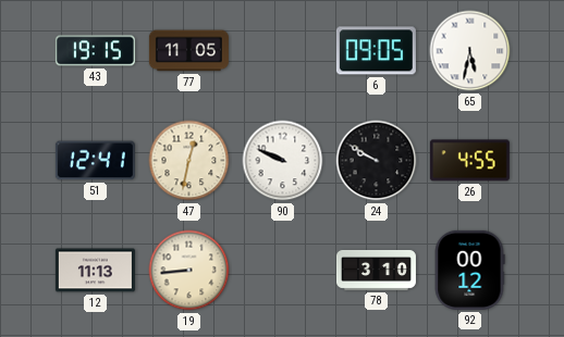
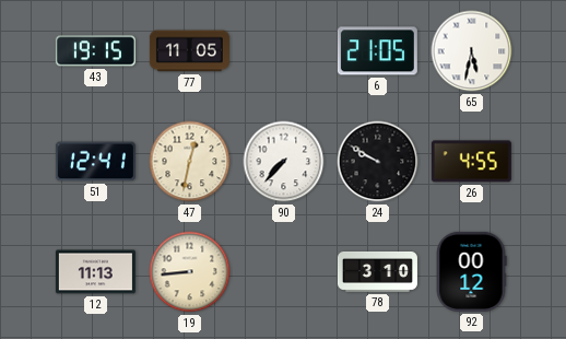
6: 09:05 -> 21:05
90: 9:49 -> 7:37
